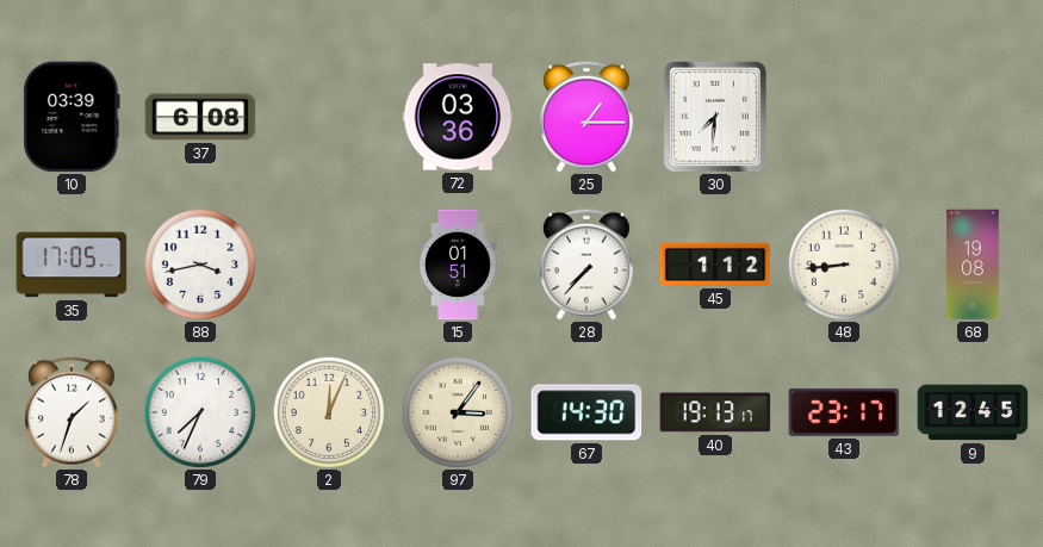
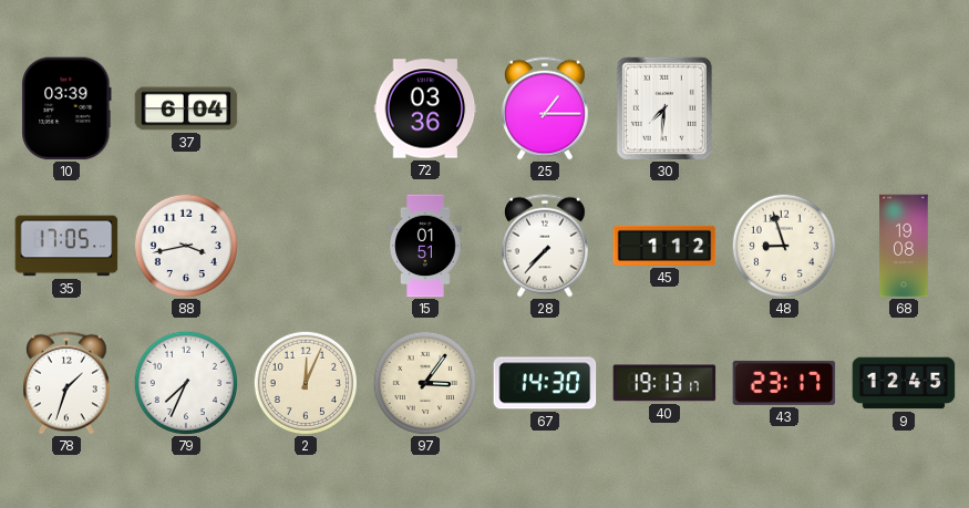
37: 6:08 -> 6:04
48: 8:44 -> 8:57
